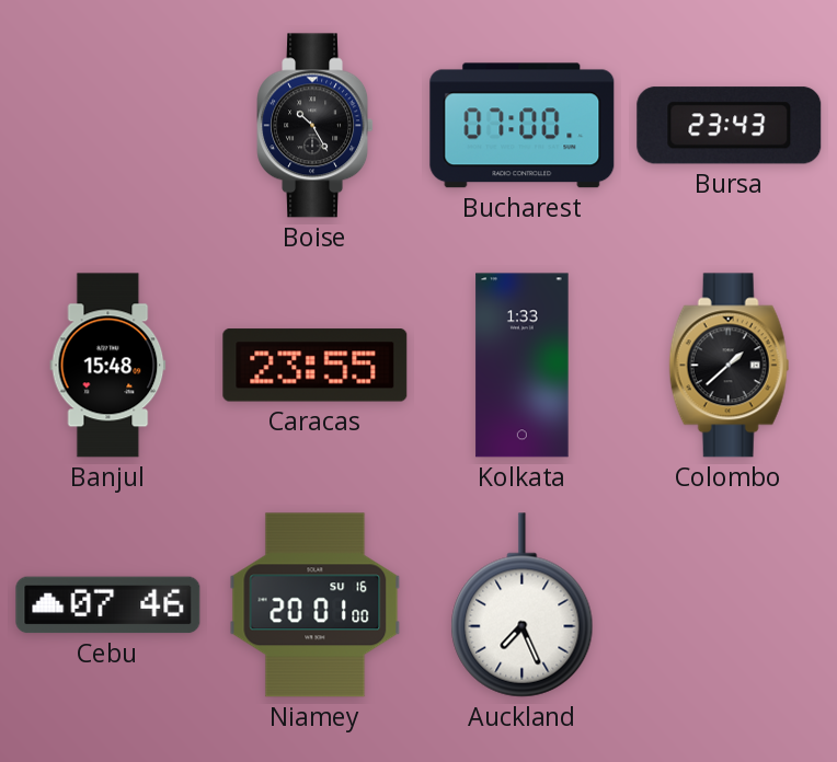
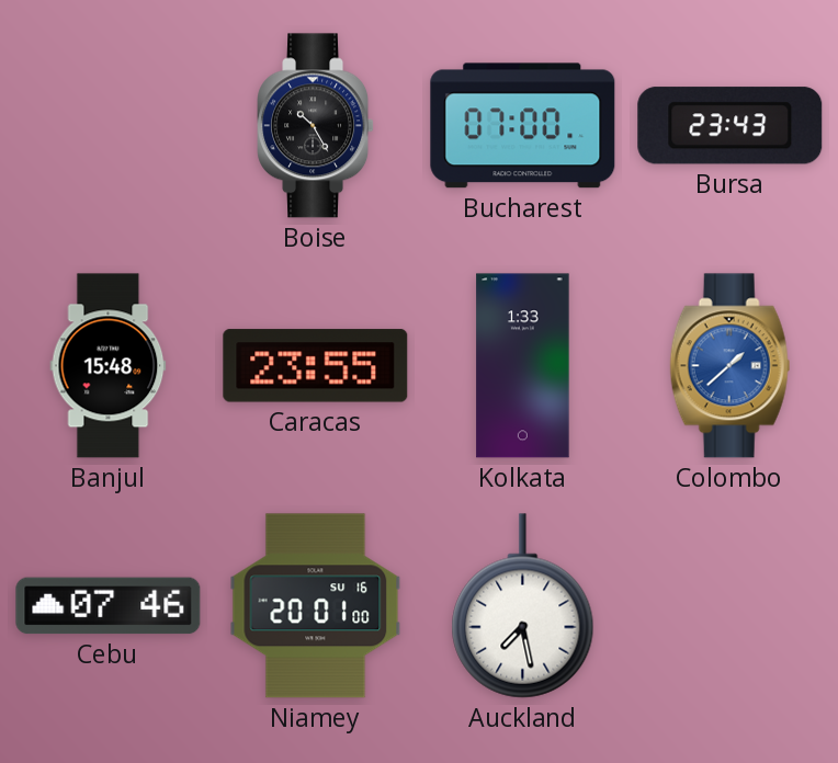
Colombo dial: black -> blue
Auckland: 7:26 -> 7:28
